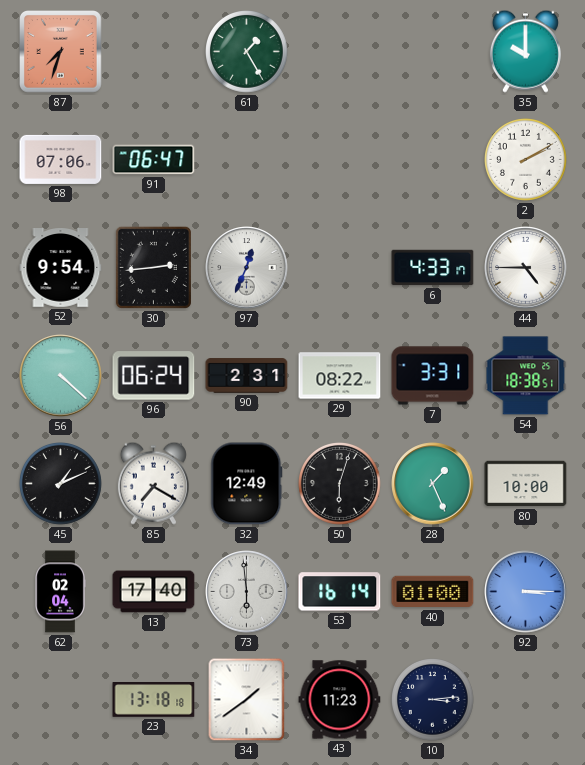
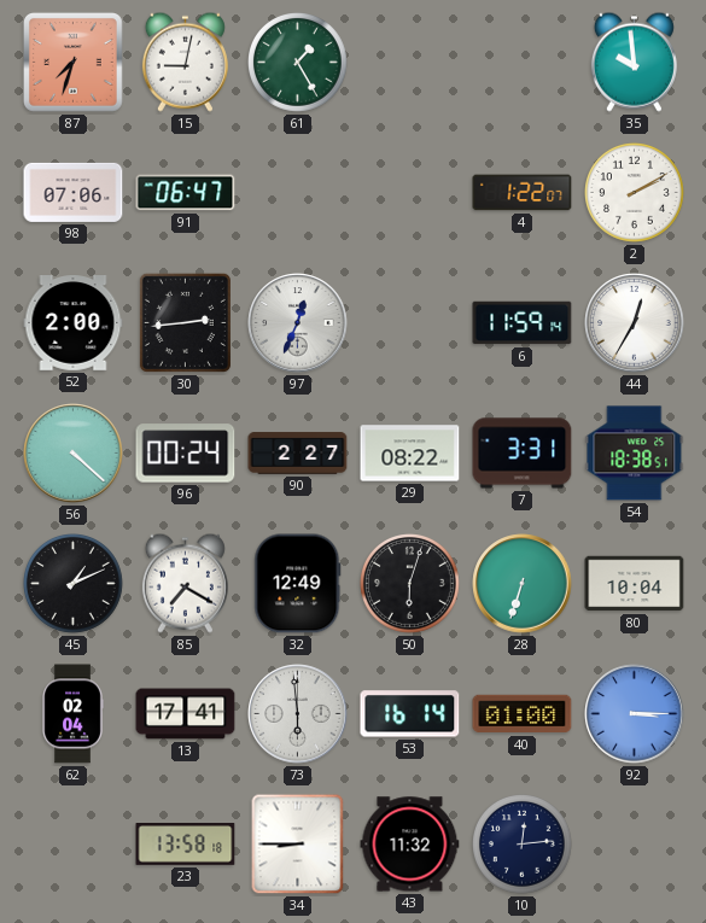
15: none -> 9:02
35: 10:00 -> 9:59
4: none -> 1:22
52: 9:54 -> 2:00
6: 4:33 -> 11:59
44: 4:45 -> 12:35
96: 06:24 -> 00:24
90: 2:31 -> 2:27
28: 1:26 -> 6:33
80: 10:00 -> 10:04
13: 17:40 -> 17:41
23: 13:18 -> 13:58
34: 1:39 -> 8:45
43: 11:23 -> 11:32
10: 3:14 -> 12:14
